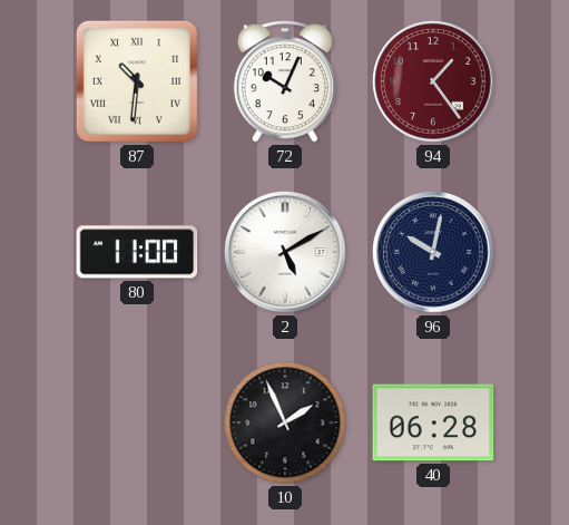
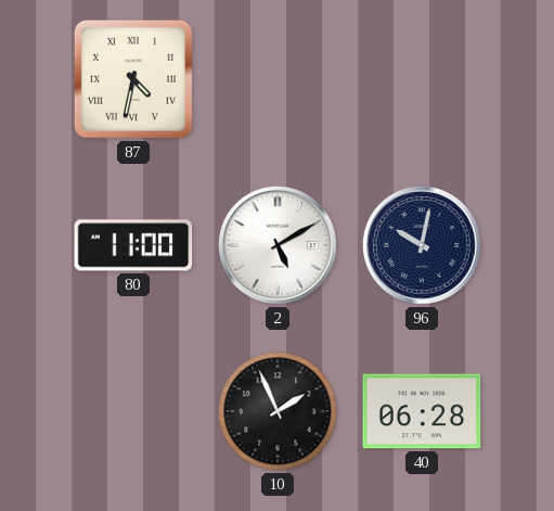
87: 10:31 -> 4:32
72: 10:04 -> none
94: 1:24 -> none
